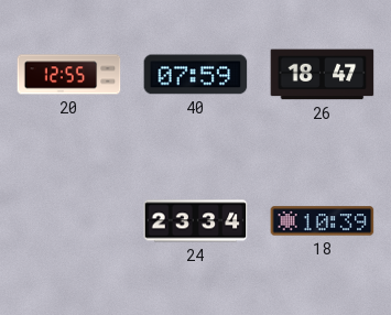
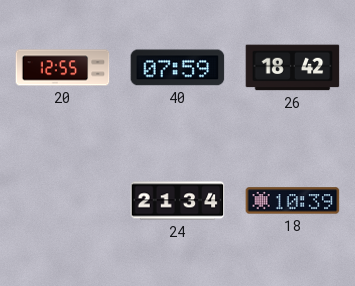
26: 18:47 -> 18:42
24: 23:34 -> 21:34
